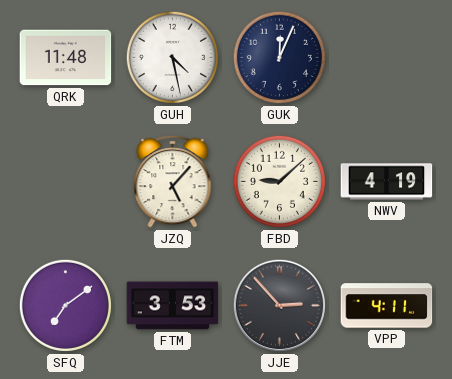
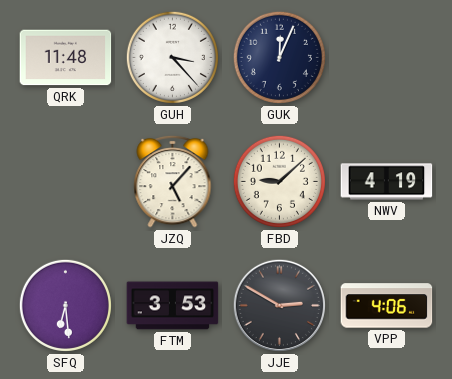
GUH: 4:28 -> 3:23
SFQ: 7:09 -> 6:29
JJE: 2:53 -> 2:50
VPP: 4:11 -> 4:06
